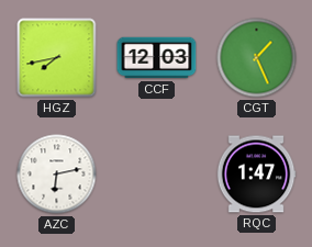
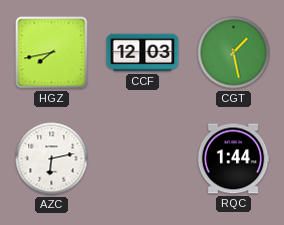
CGT: 1:26 -> 1:28
RQC: 1:47 -> 1:44
